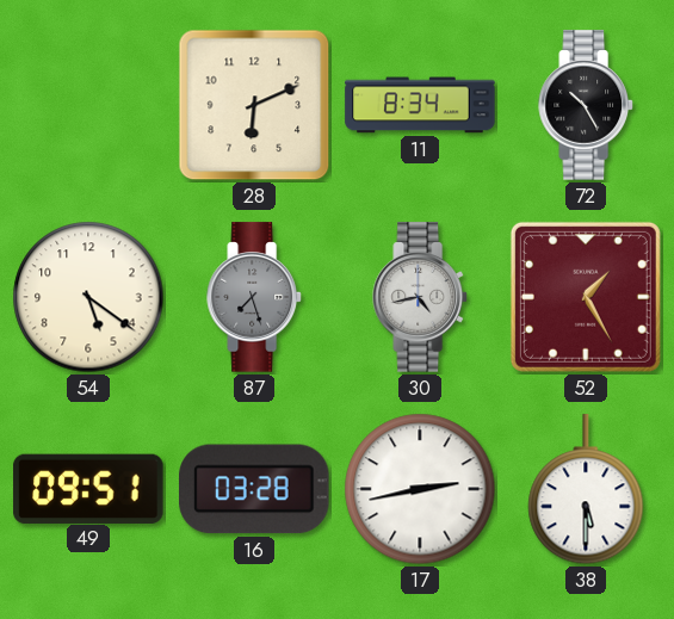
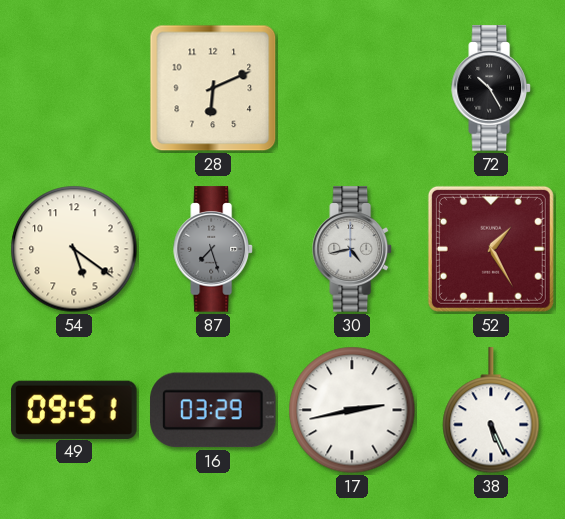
11: 8:34 -> none
16: 03:28 -> 03:29
38: 5:30 -> 5:26
